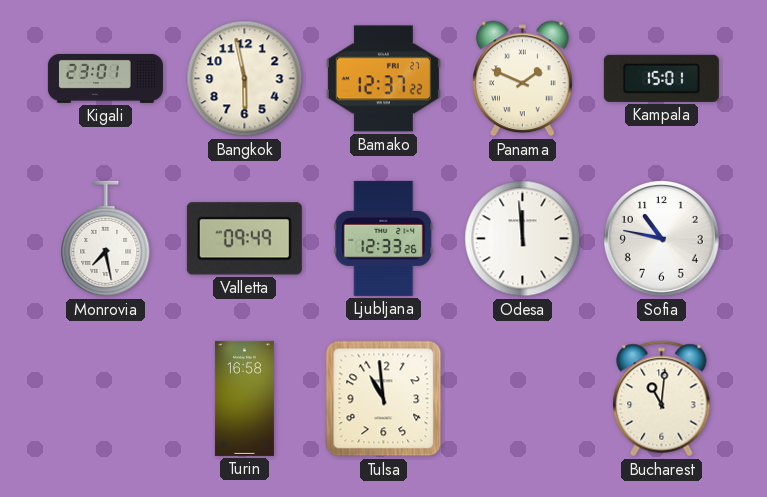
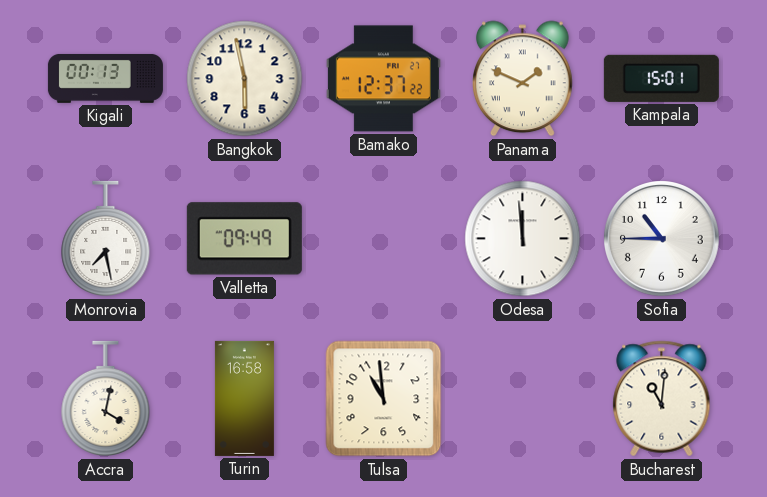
Kigali: 23:01 -> 00:13
Ljubljana: 12:33 -> none
Sofia: 10:47 -> 10:45
Accra: none -> 4:02
